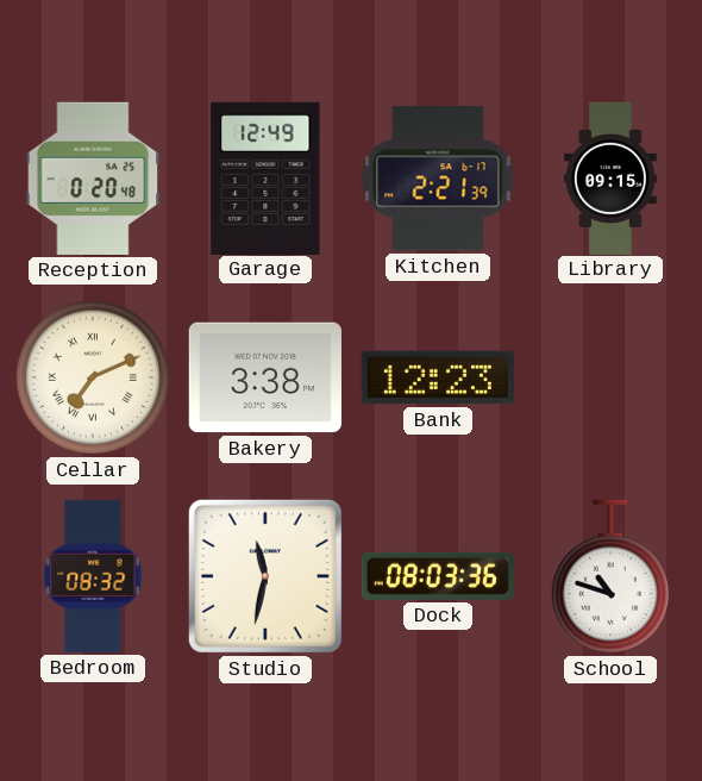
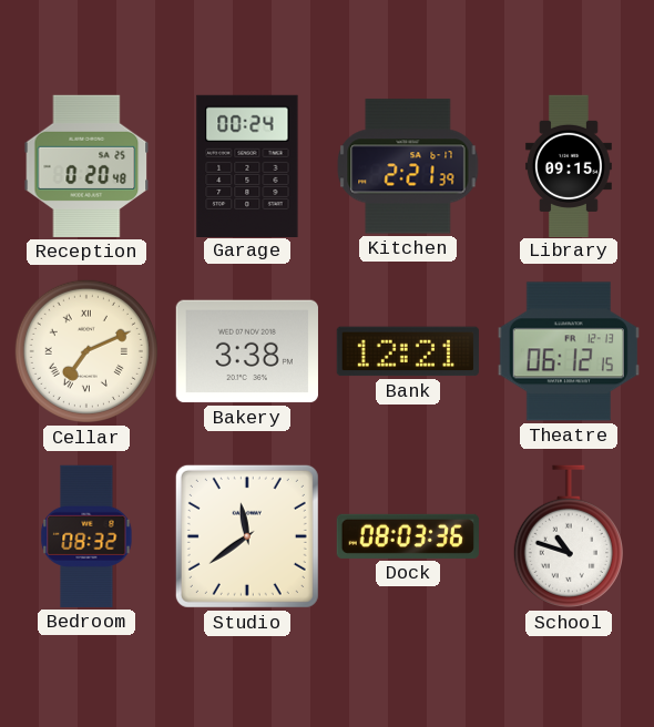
Garage: 12:49 -> 00:24
Bank: 12:23 -> 12:21
Theatre: none -> 06:12
Studio: 11:32 -> 11:39
